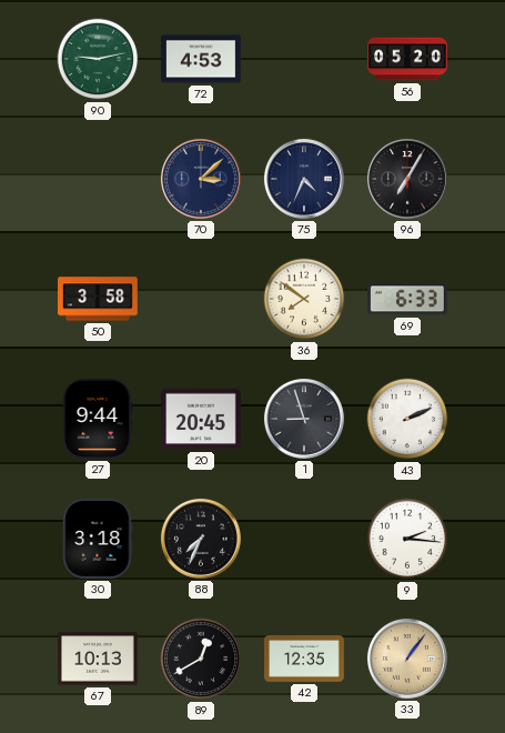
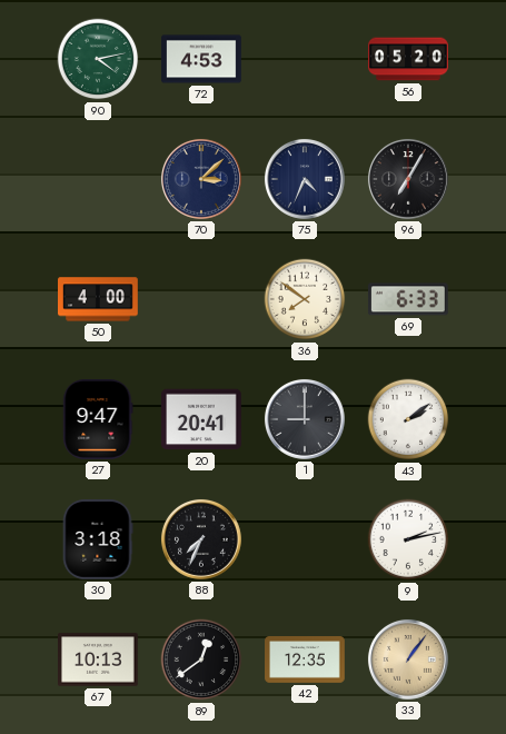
90: 9:13 -> 4:13
50: 3:58 -> 4:00
27: 9:44 -> 9:47
20: 20:45 -> 20:41
1: 8:57 -> 9:00
43: 2:11 -> 2:09
9: 2:16 -> 2:13
89: 12:40 -> 12:39
